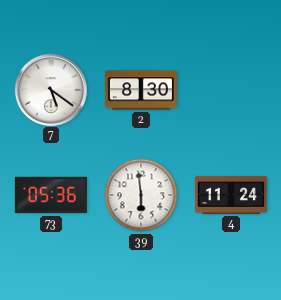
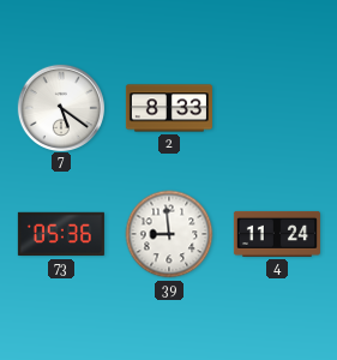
2: 8:30 -> 8:33
39: 5:59 -> 8:59
